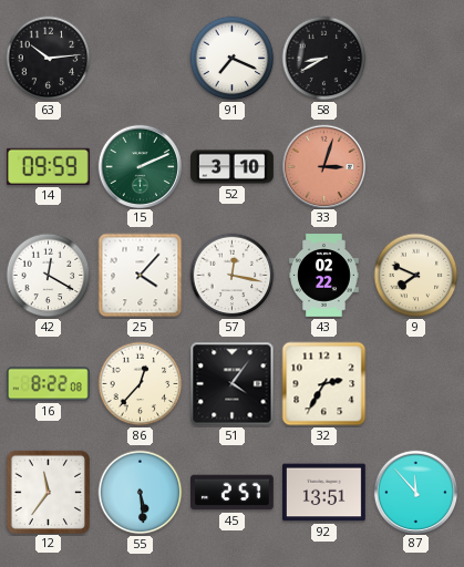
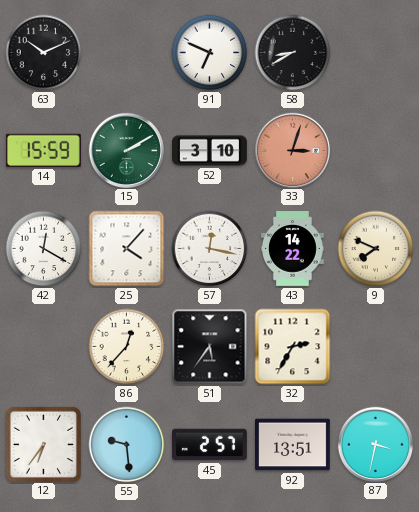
63: 10:14 -> 10:11
91: 7:19 -> 6:49
14: 09:59 -> 15:59
15: 2:11 -> 2:10
43: 02:22 -> 14:22
16: 8:22 -> none
51: 4:06 -> 5:36
12: 11:36 -> 6:36
55: 5:29 -> 9:29
87: 11:53 -> 3:32
